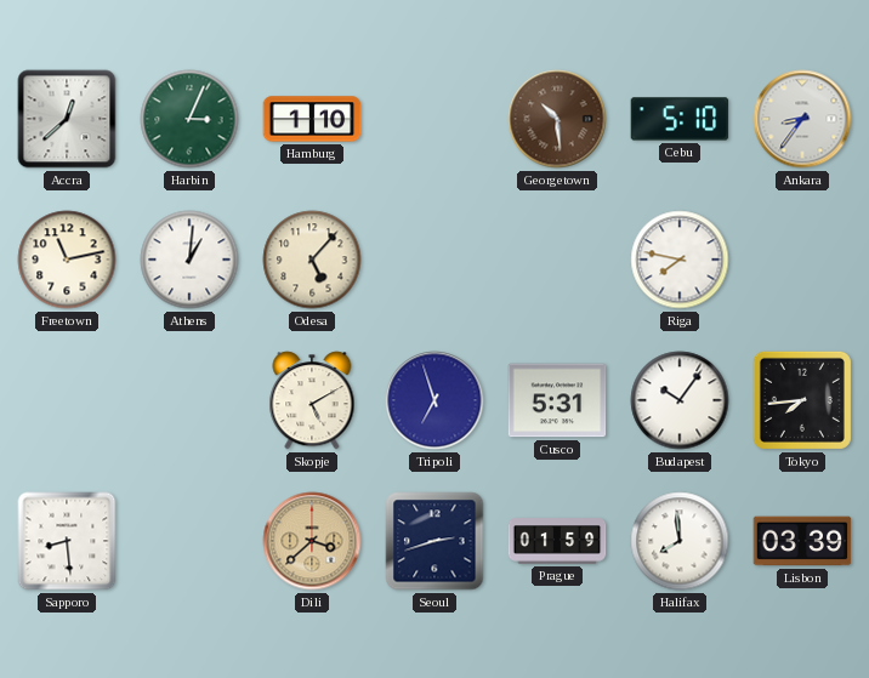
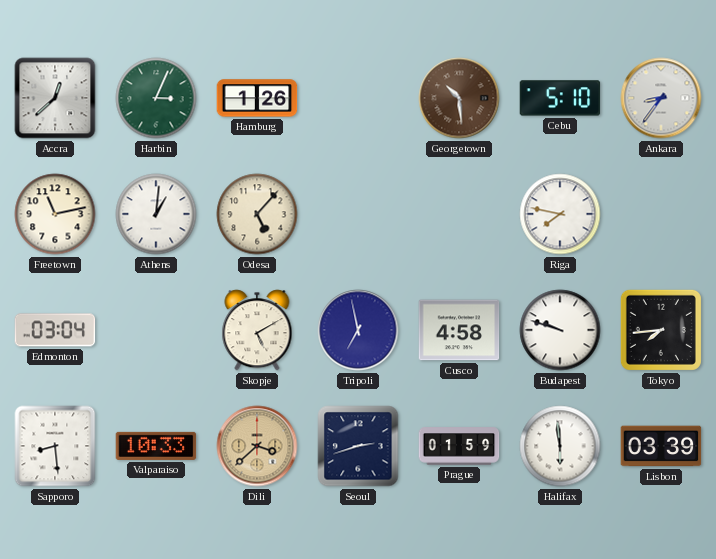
Hamburg: 1:10 -> 1:26
Edmonton: none -> 03:04
Tripoli: 6:57 -> 6:58
Cusco: 5:31 -> 4:58
Budapest: 10:06 -> 9:48
Valparaiso: none -> 10:33
Halifax: 7:59 -> 5:59
